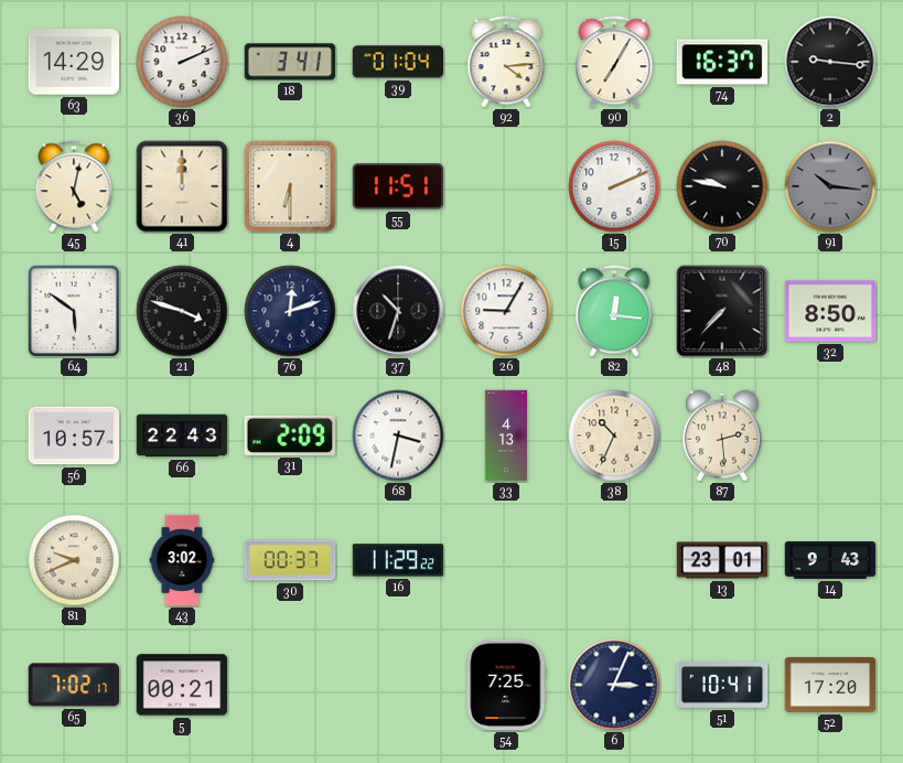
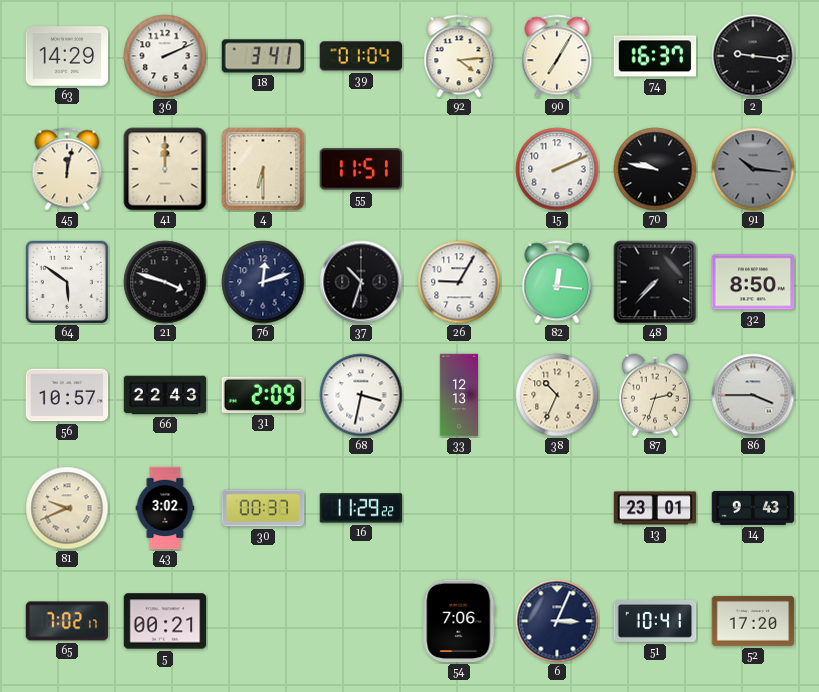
45: 5:02 -> 12:02
33: 4:13 -> 12:13
87: 2:29 -> 2:33
86: none -> 3:45
54: 7:25 -> 7:06
